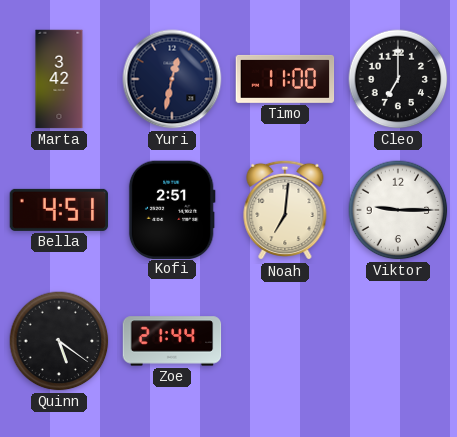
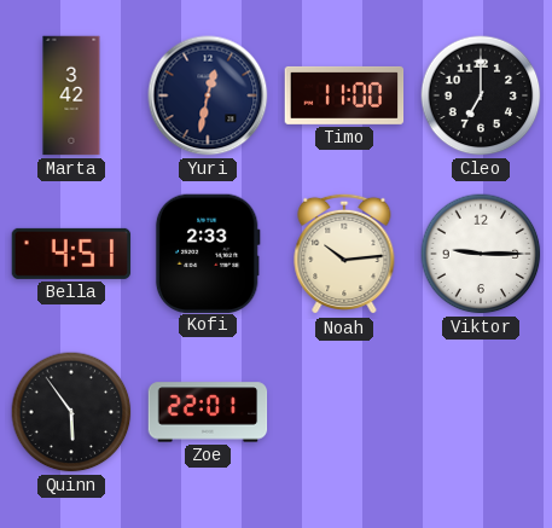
Kofi: 2:51 -> 2:33
Noah: 7:01 -> 10:14
Quinn: 5:21 -> 5:54
Zoe: 21:44 -> 22:01
